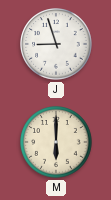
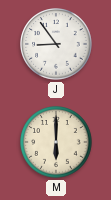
J: 8:57 -> 8:54
